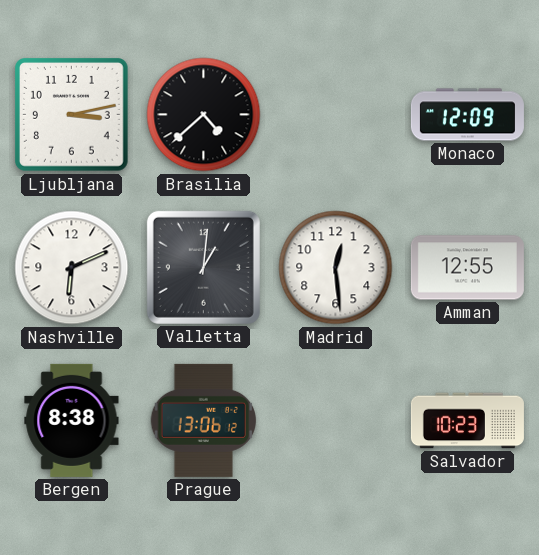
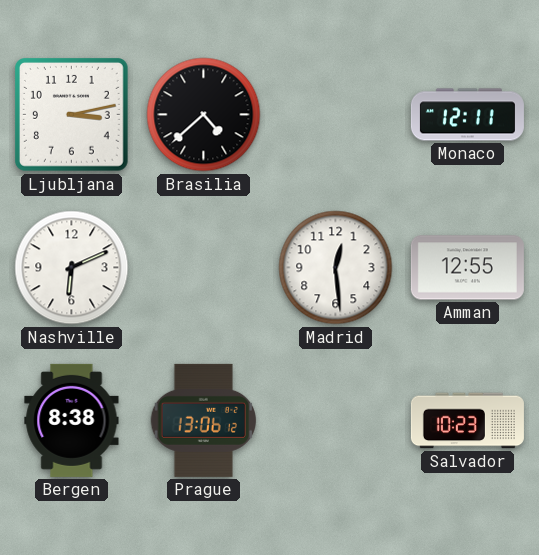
Monaco: 12:09 -> 12:11
Valletta: 1:01 -> none
